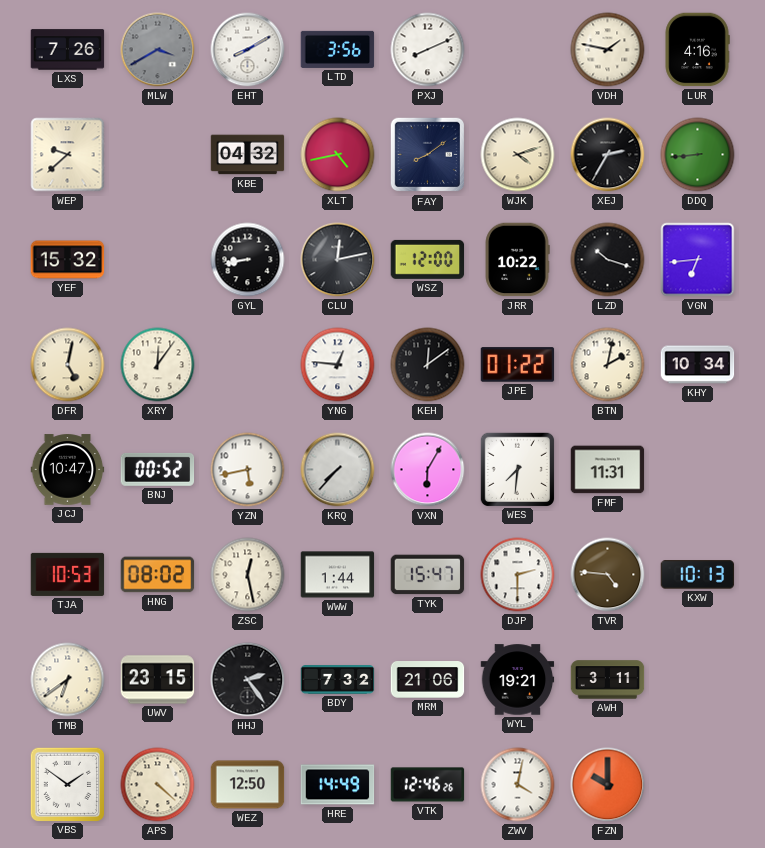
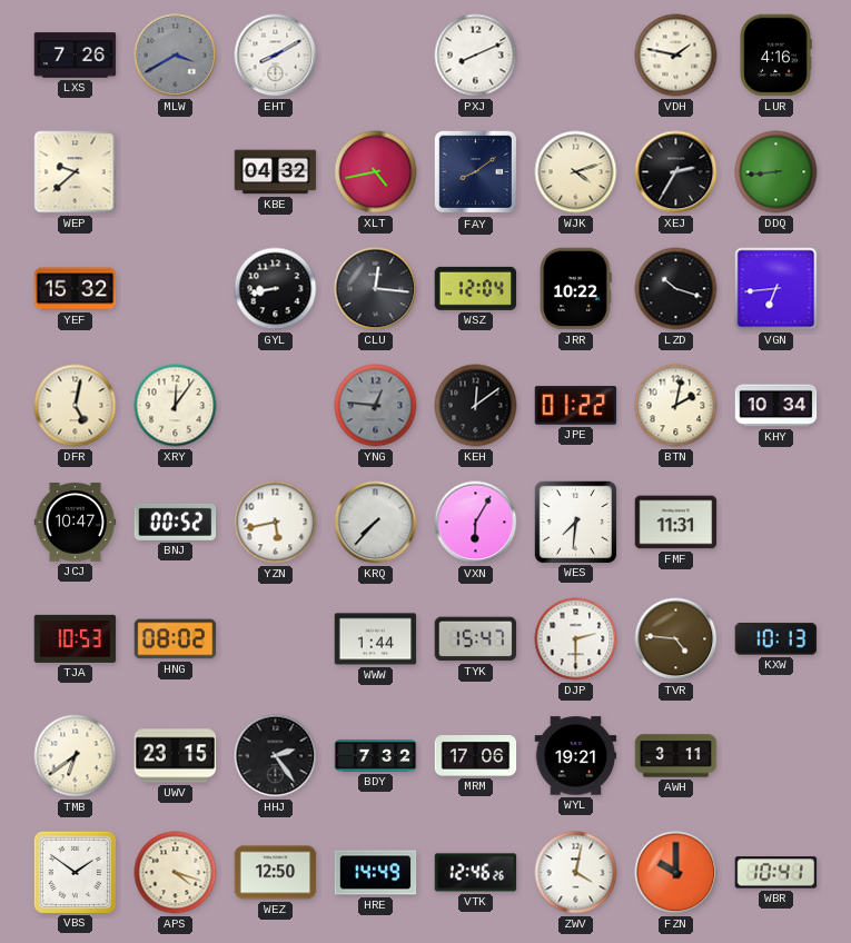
LTD: 3:56 -> none
CLU: 12:13 -> 12:16
WSZ: 12:00 -> 12:04
YNG dial: white -> grey
ZSC: 12:28 -> none
MRM: 21:06 -> 17:06
APS: 4:22 -> 4:18
WBR: none -> 10:41
